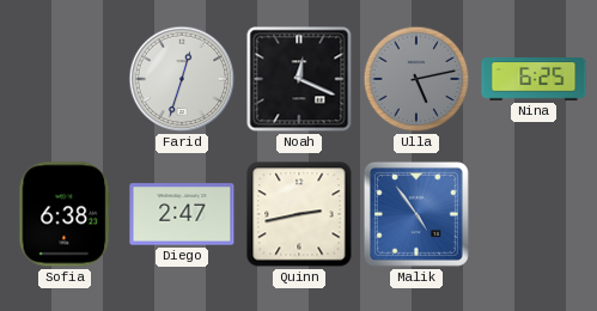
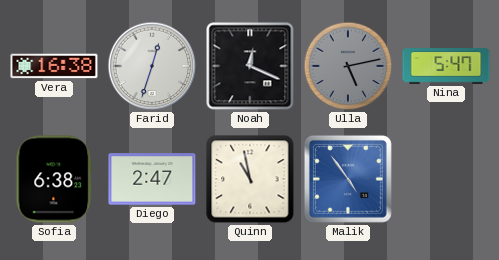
Vera: none -> 16:38
Nina: 6:25 -> 5:47
Quinn: 2:43 -> 10:58
